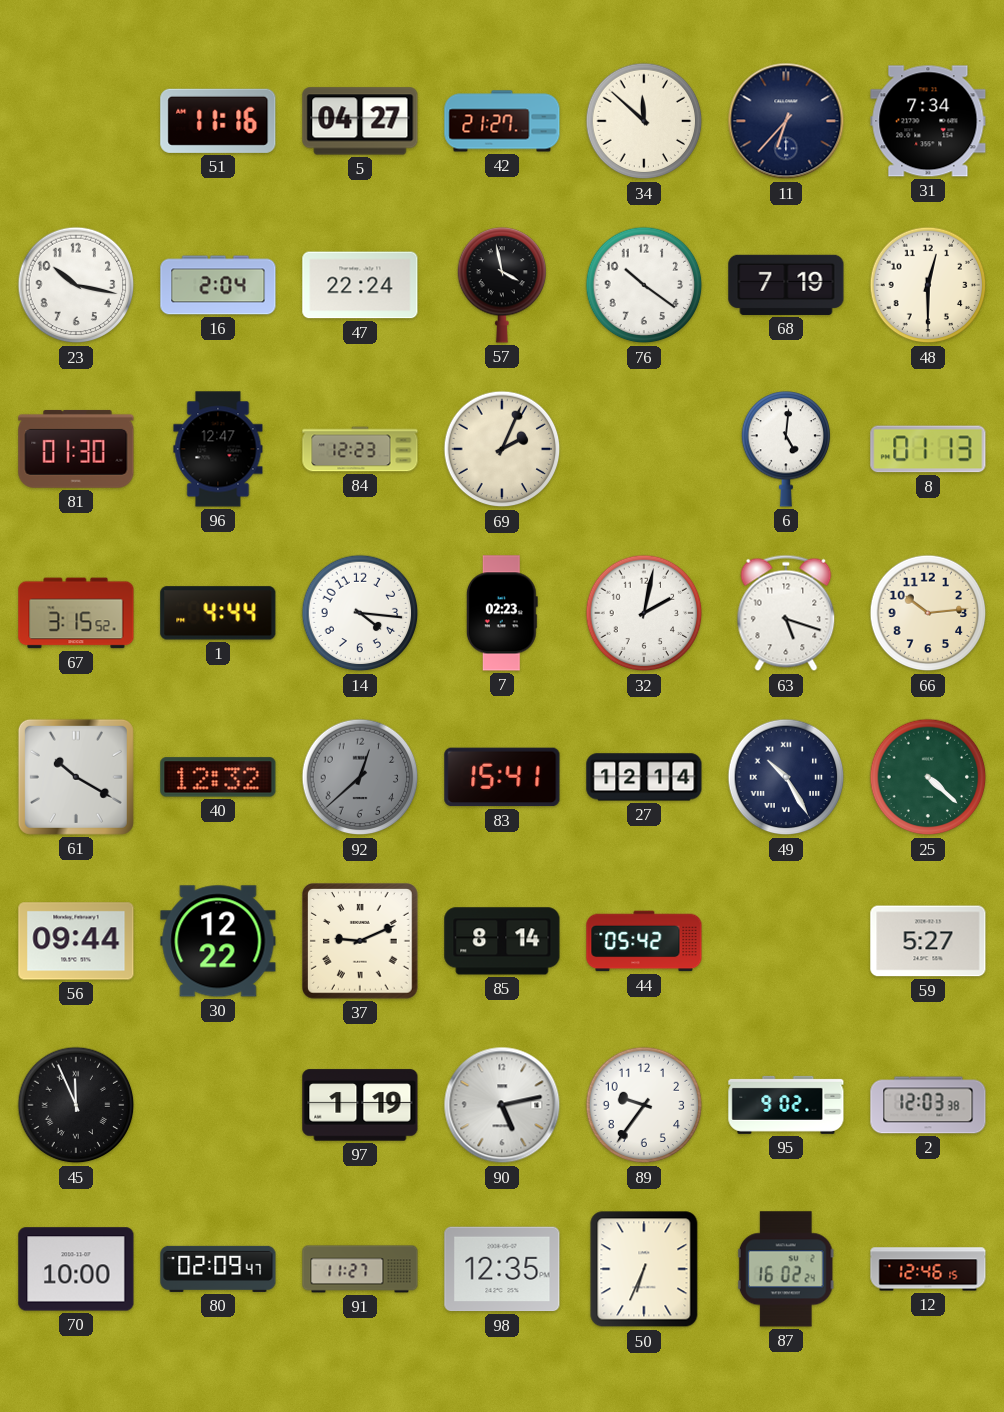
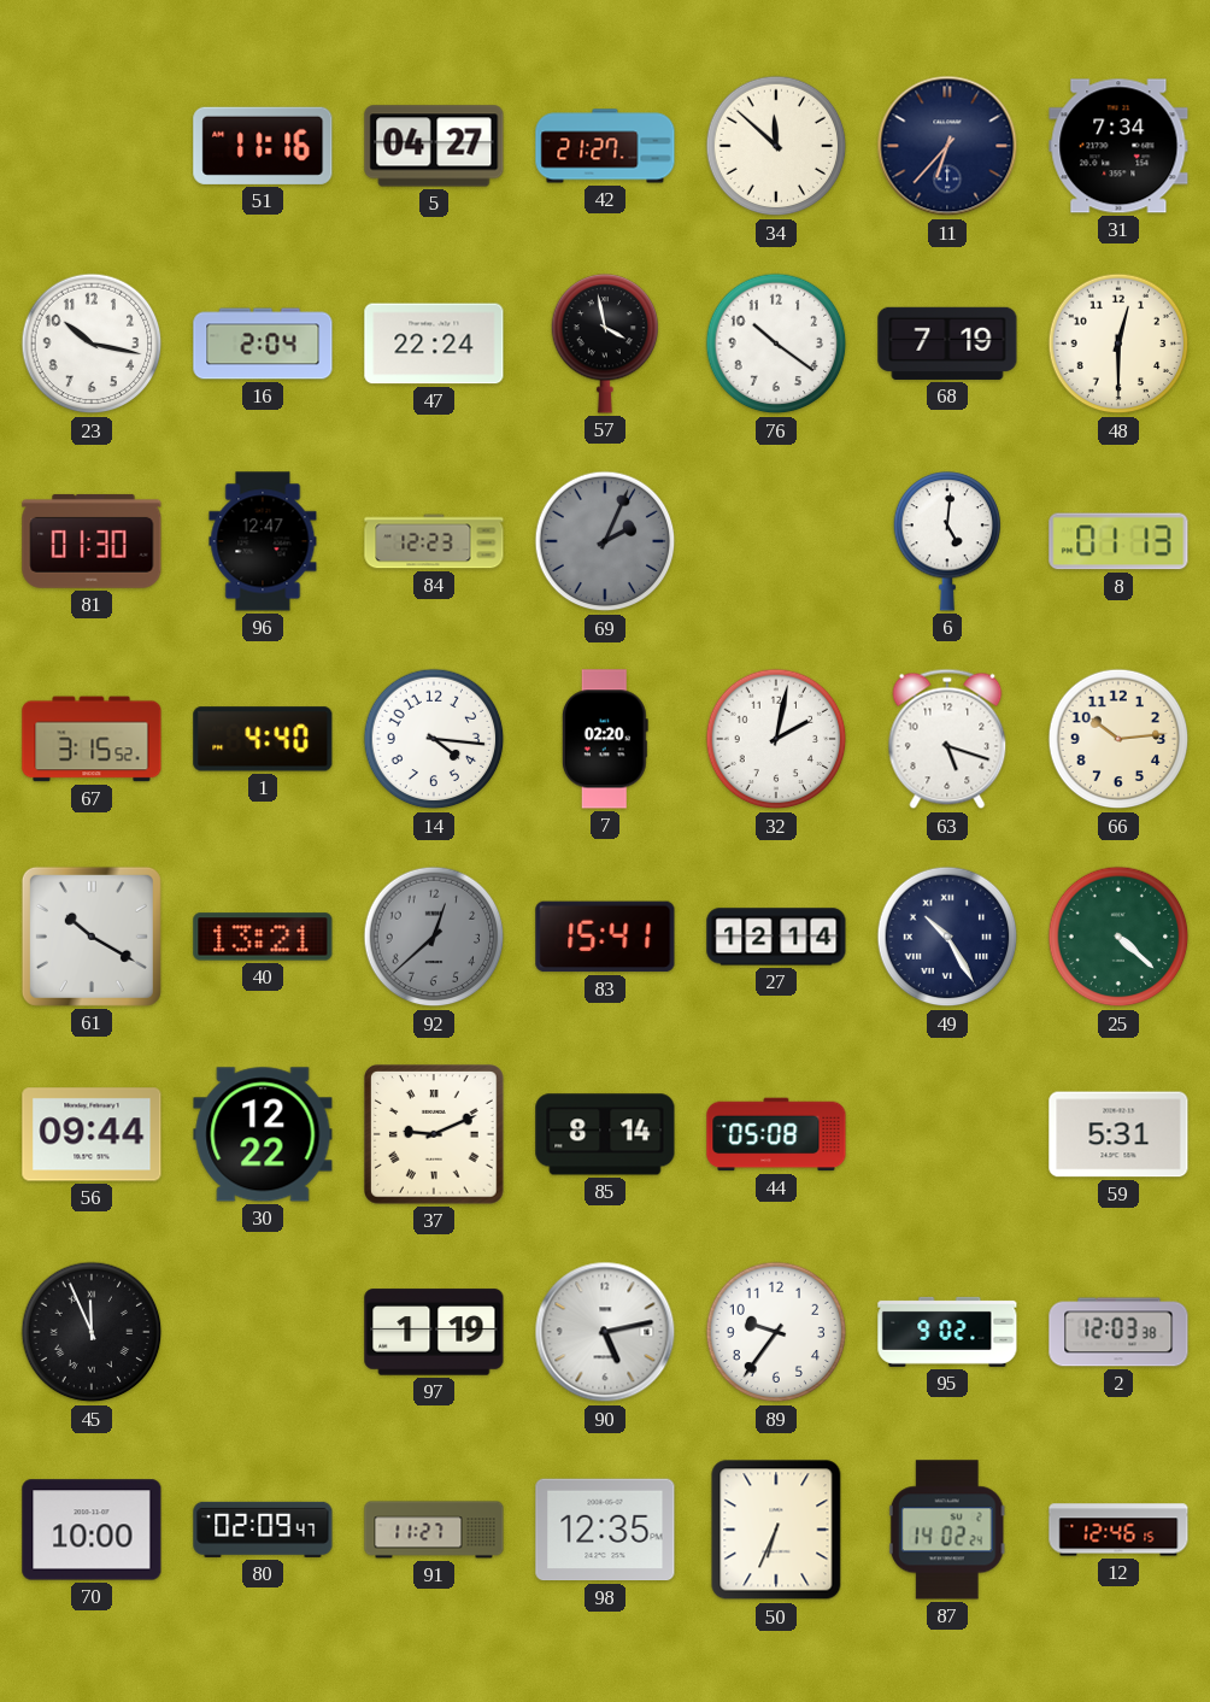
69 dial: cream -> grey
1: 4:44 -> 4:40
7: 02:23 -> 02:20
40: 12:32 -> 13:21
44: 05:42 -> 05:08
59: 5:27 -> 5:31
87: 16:02 -> 14:02
